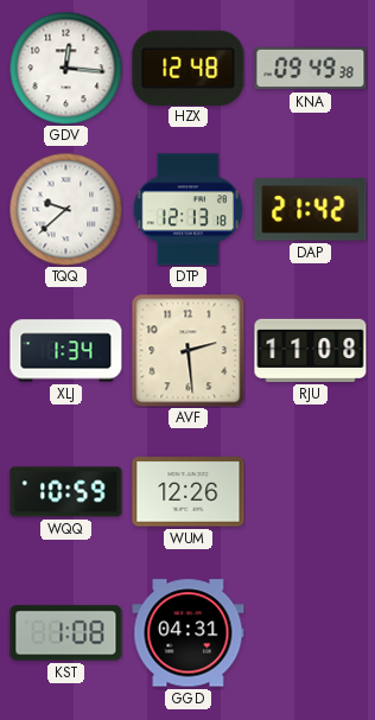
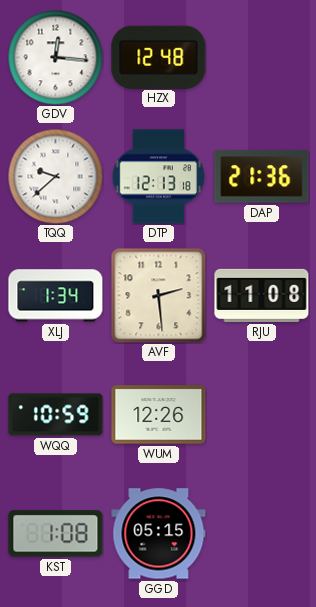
KNA: 09:49 -> none
DAP: 21:42 -> 21:36
GGD: 04:31 -> 05:15
